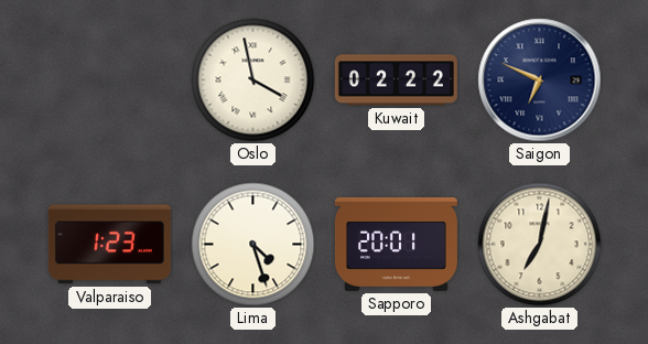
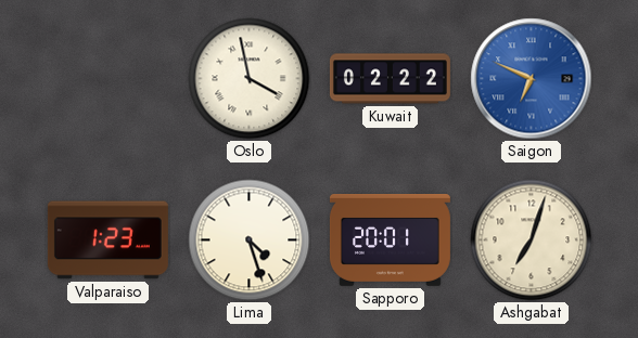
Saigon dial: navy -> blue
Ashgabat: 7:02 -> 7:03
